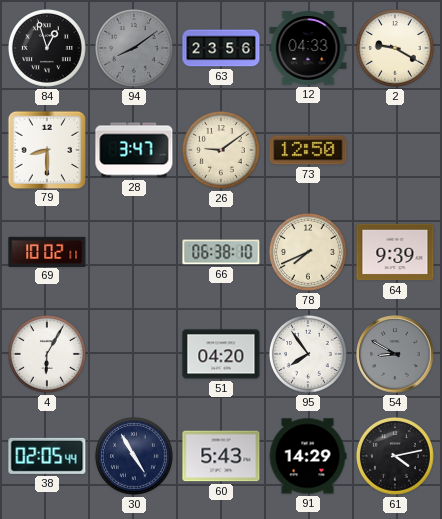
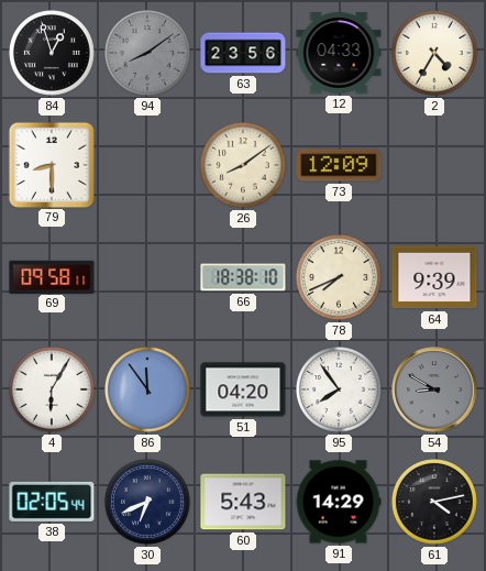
2: 9:20 -> 4:35
28: 3:47 -> none
26: 9:09 -> 8:09
73: 12:50 -> 12:09
69: 10:02 -> 09:58
66: 06:38 -> 18:38
86: none -> 11:54
30: 4:55 -> 6:41
